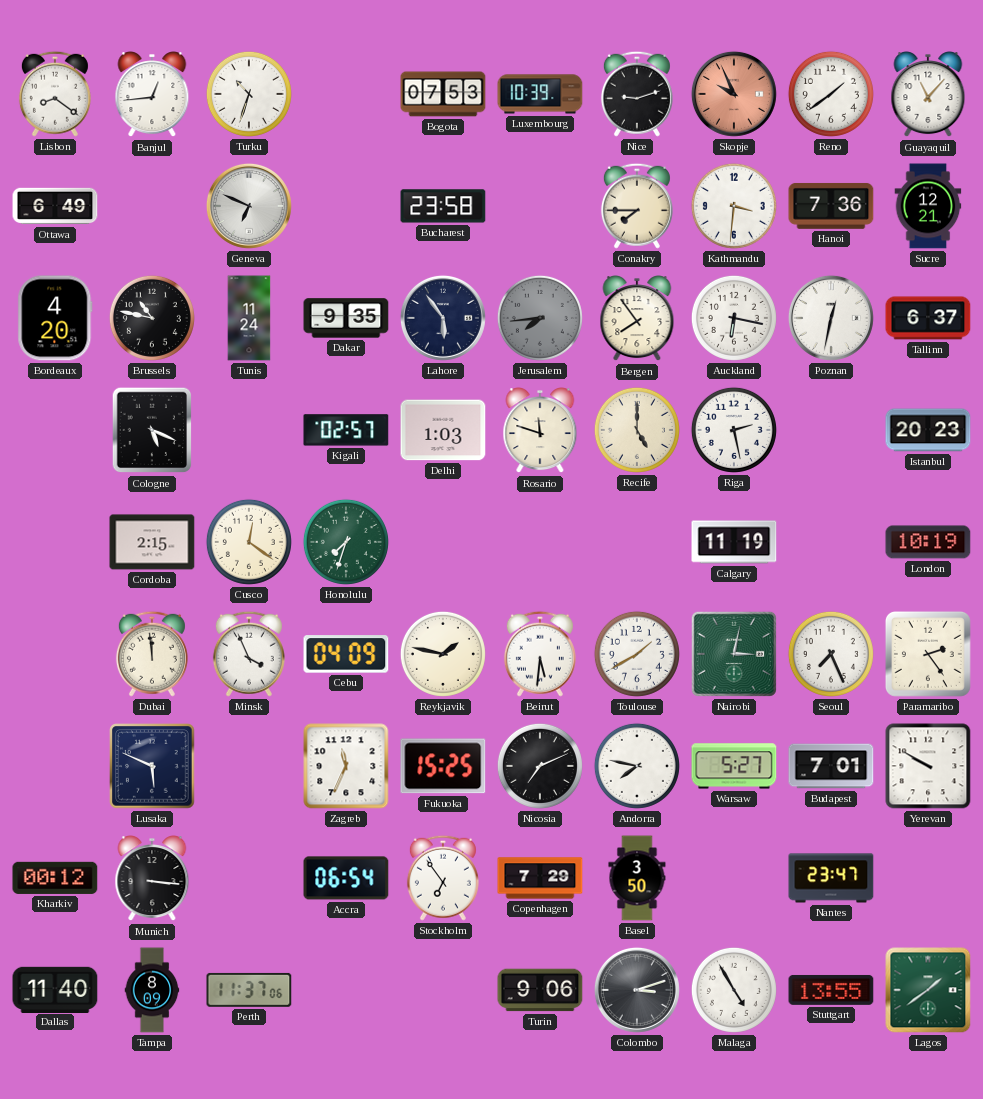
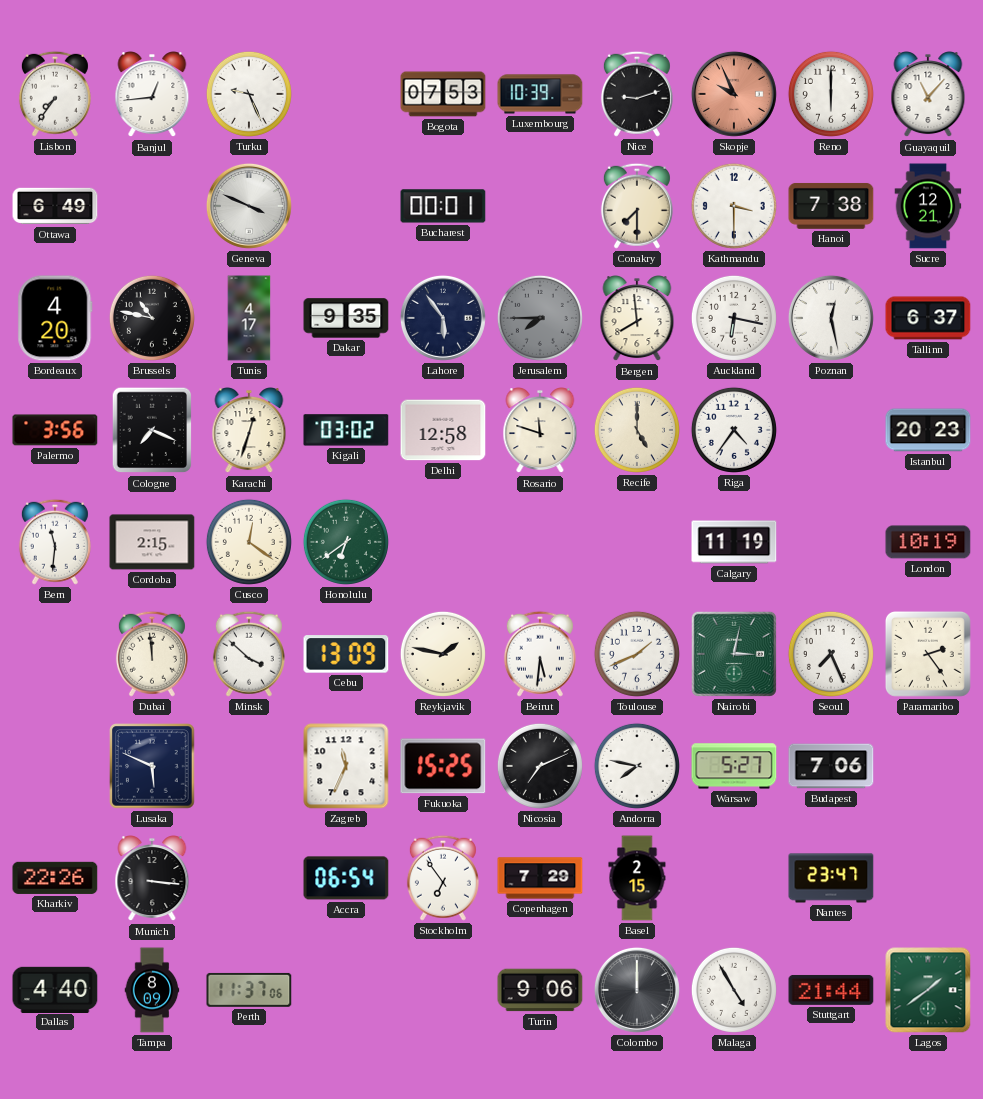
Lisbon: 8:21 -> 7:36
Turku: 10:33 -> 9:26
Reno: 1:39 -> 6:00
Geneva: 6:49 -> 3:49
Bucharest: 23:58 -> 00:01
Conakry: 7:45 -> 7:30
Kathmandu: 3:31 -> 3:30
Hanoi: 7:36 -> 7:38
Tunis: 11:24 -> 4:17
Jerusalem: 7:44 -> 7:45
Bergen: 7:54 -> 7:59
Poznan: 12:32 -> 12:28
Palermo: none -> 3:56
Cologne: 5:19 -> 7:19
Karachi: none -> 12:33
Kigali: 02:57 -> 03:02
Delhi: 1:03 -> 12:58
Riga: 2:28 -> 4:36
Bern: none -> 11:31
Honolulu: 7:33 -> 6:39
Minsk: 3:56 -> 3:52
Cebu: 04:09 -> 13:09
Toulouse: 1:40 -> 1:41
Budapest: 7:01 -> 7:06
Yerevan: 9:50 -> none
Kharkiv: 00:12 -> 22:26
Basel: 3:50 -> 2:15
Dallas: 11:40 -> 4:40
Colombo: 3:12 -> 12:00
Stuttgart: 13:55 -> 21:44
